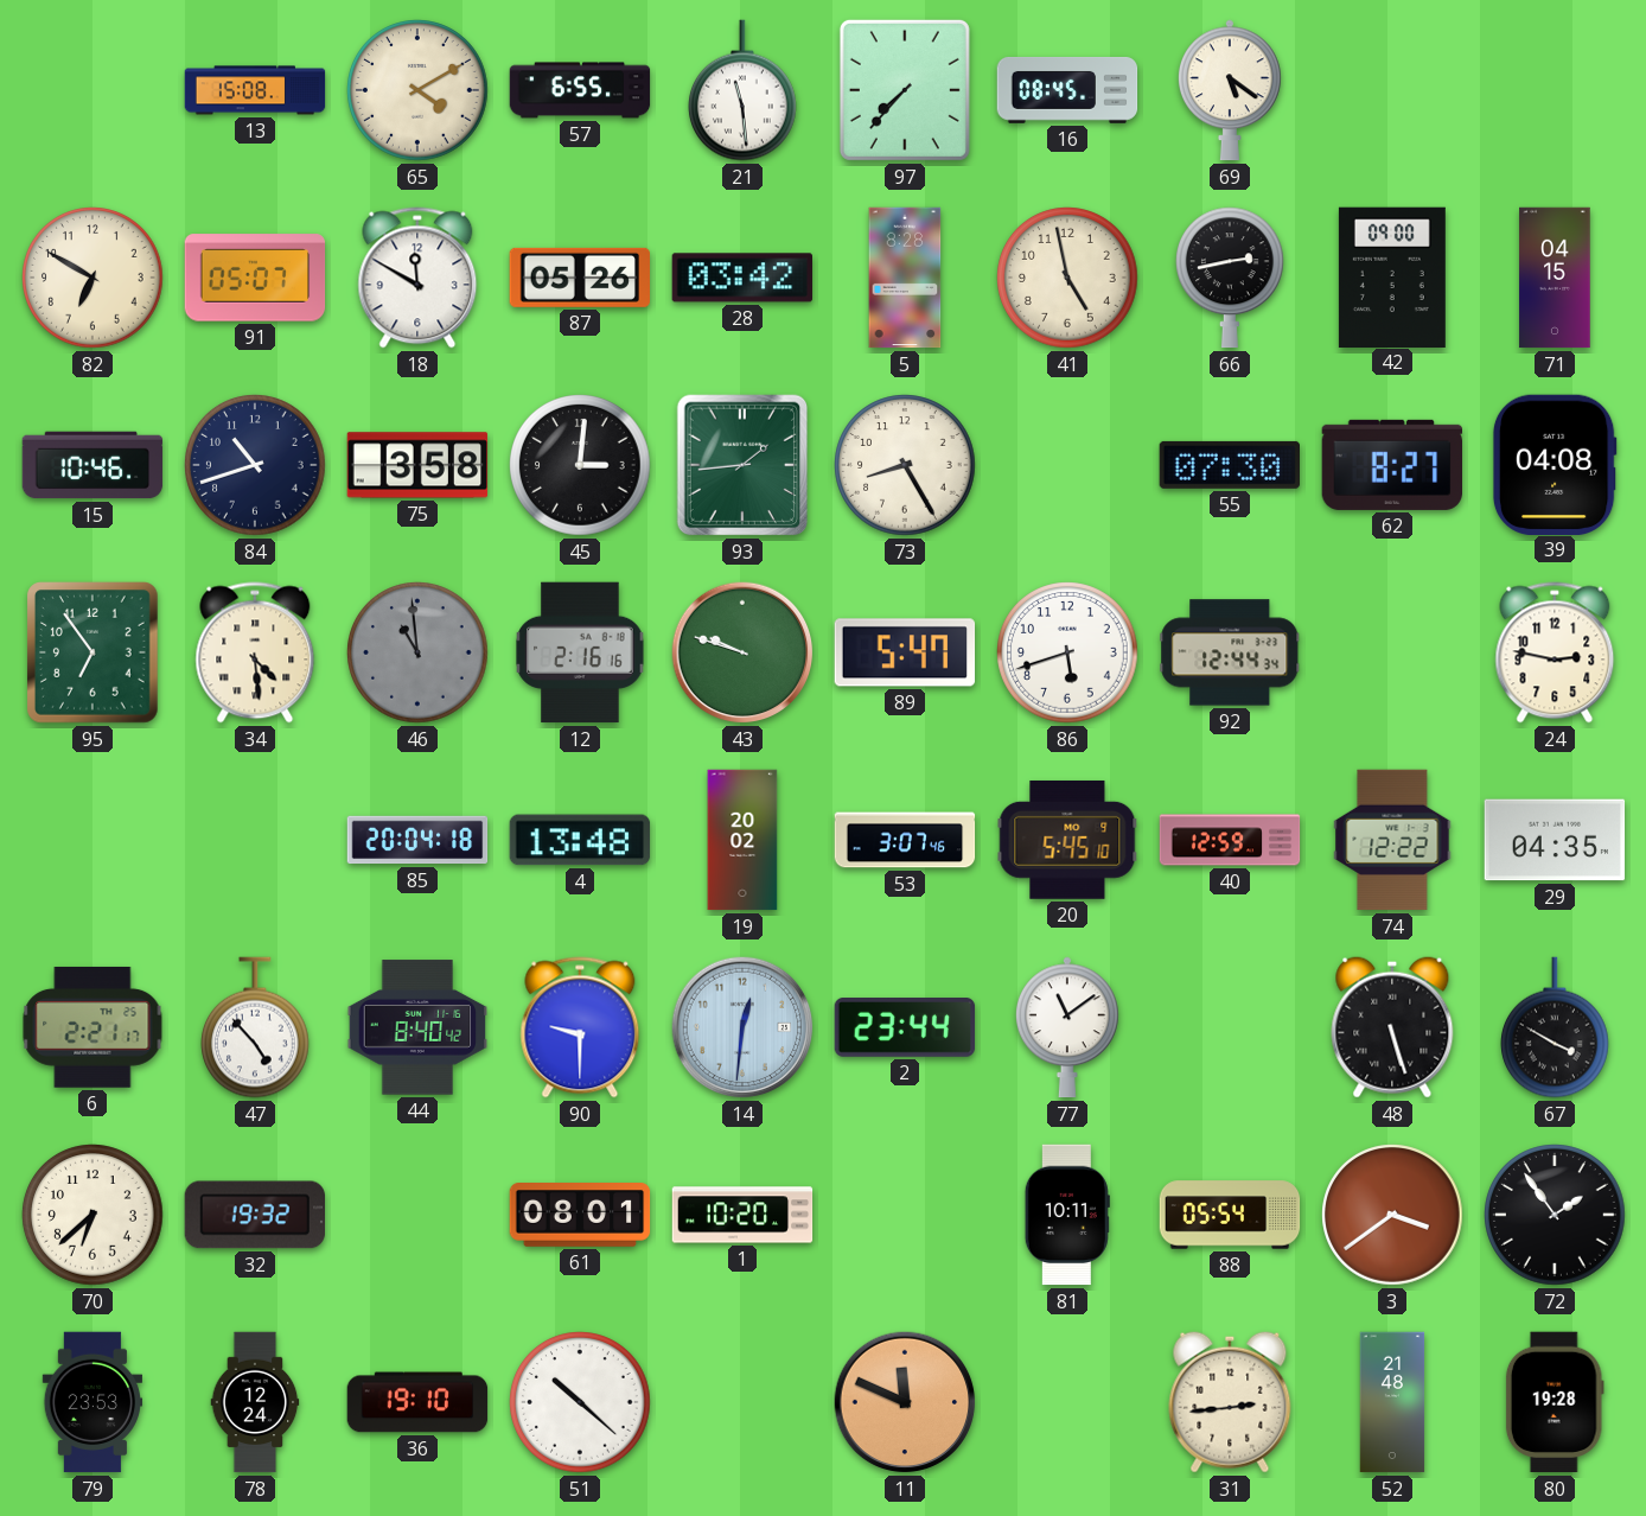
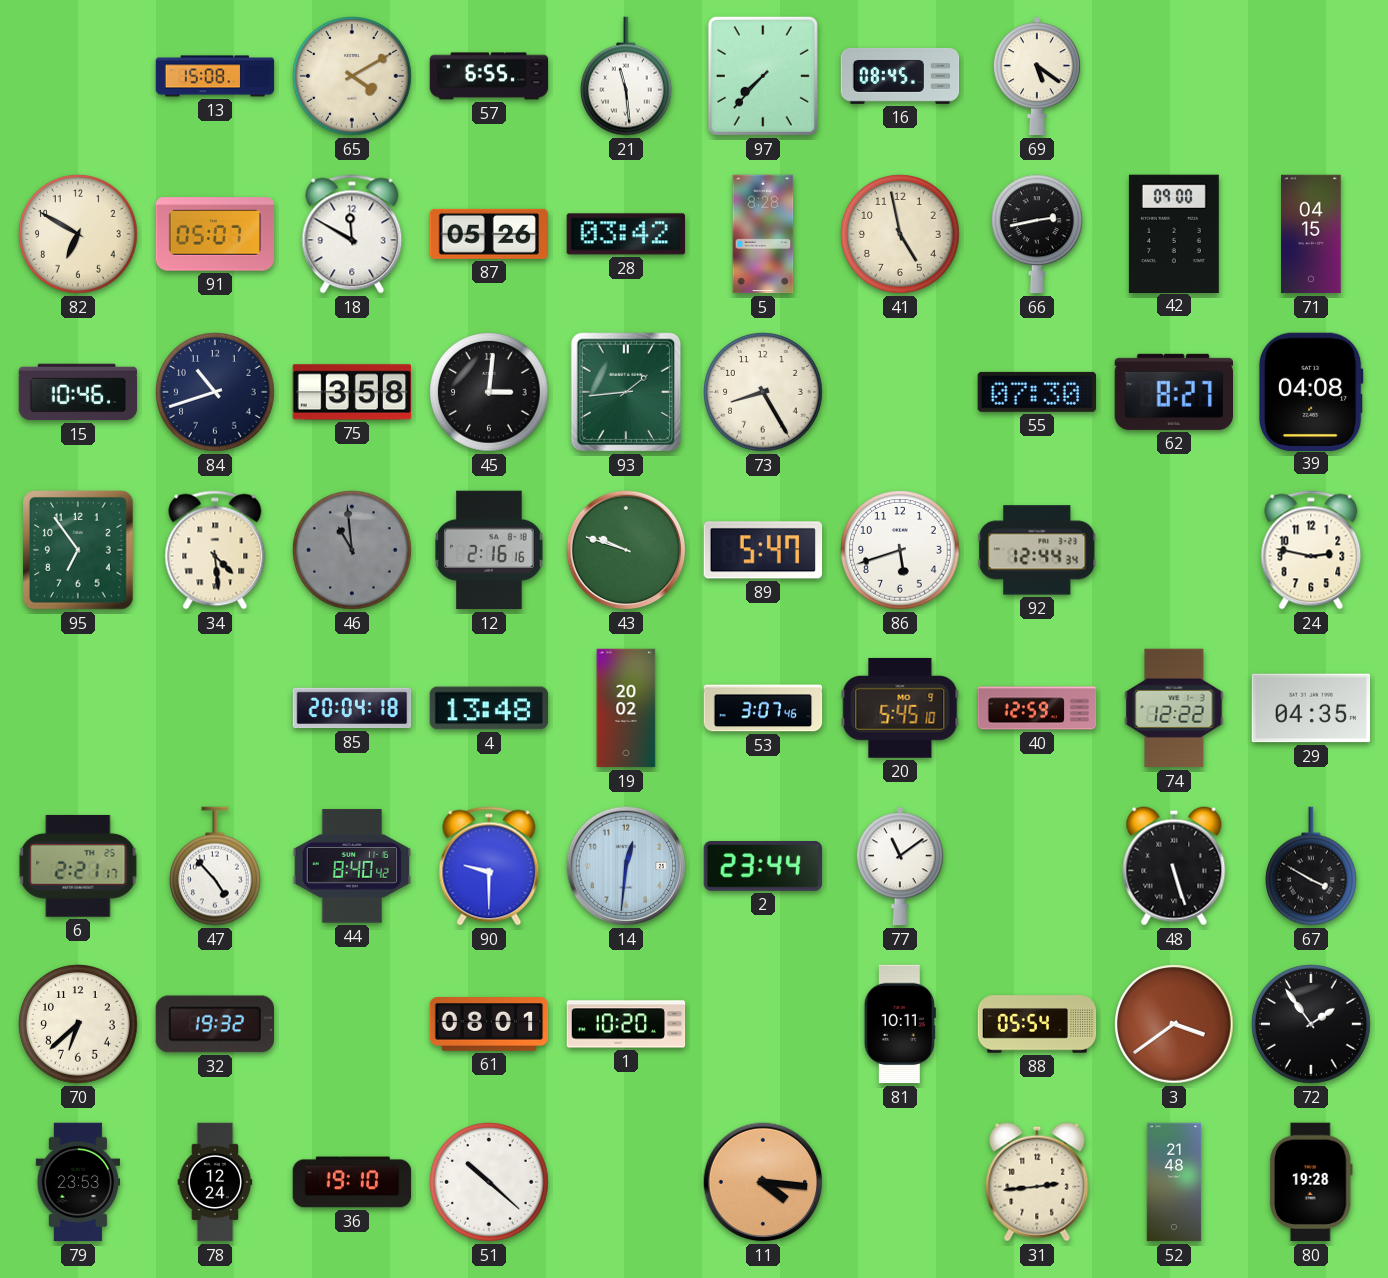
11: 11:49 -> 4:16
